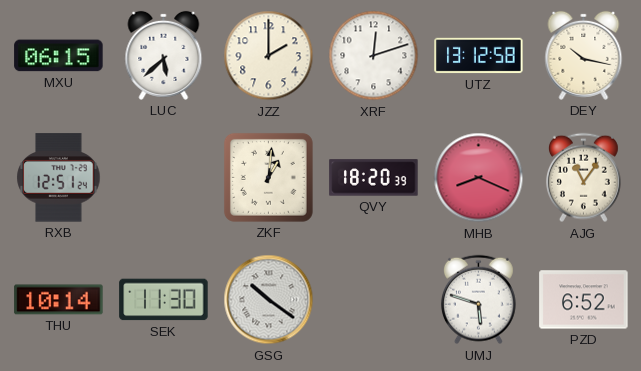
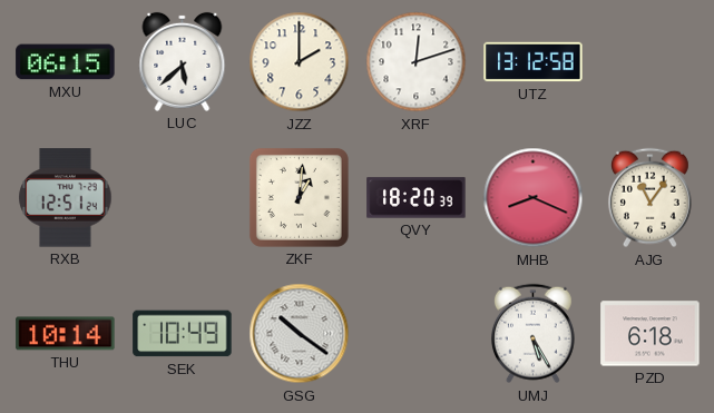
DEY: 10:17 -> none
SEK: 11:30 -> 10:49
UMJ: 5:48 -> 5:25
PZD: 6:52 -> 6:18
